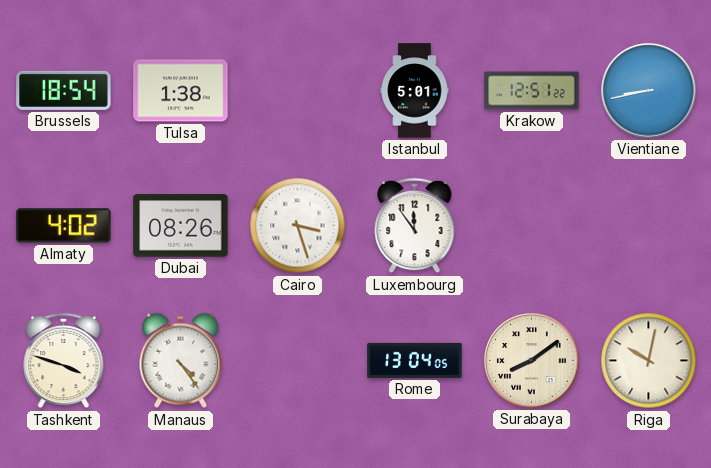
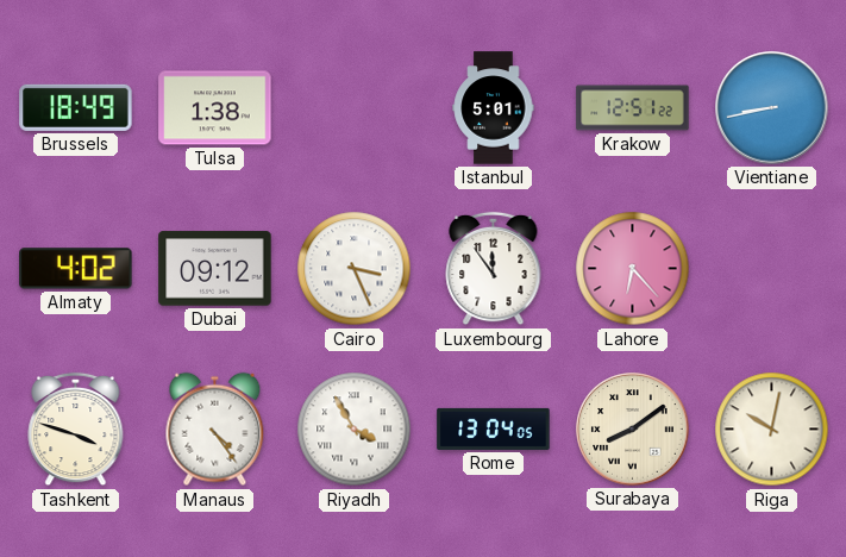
Brussels: 18:54 -> 18:49
Dubai: 08:26 -> 09:12
Cairo: 3:27 -> 3:26
Lahore: none -> 6:23
Riyadh: none -> 3:55
